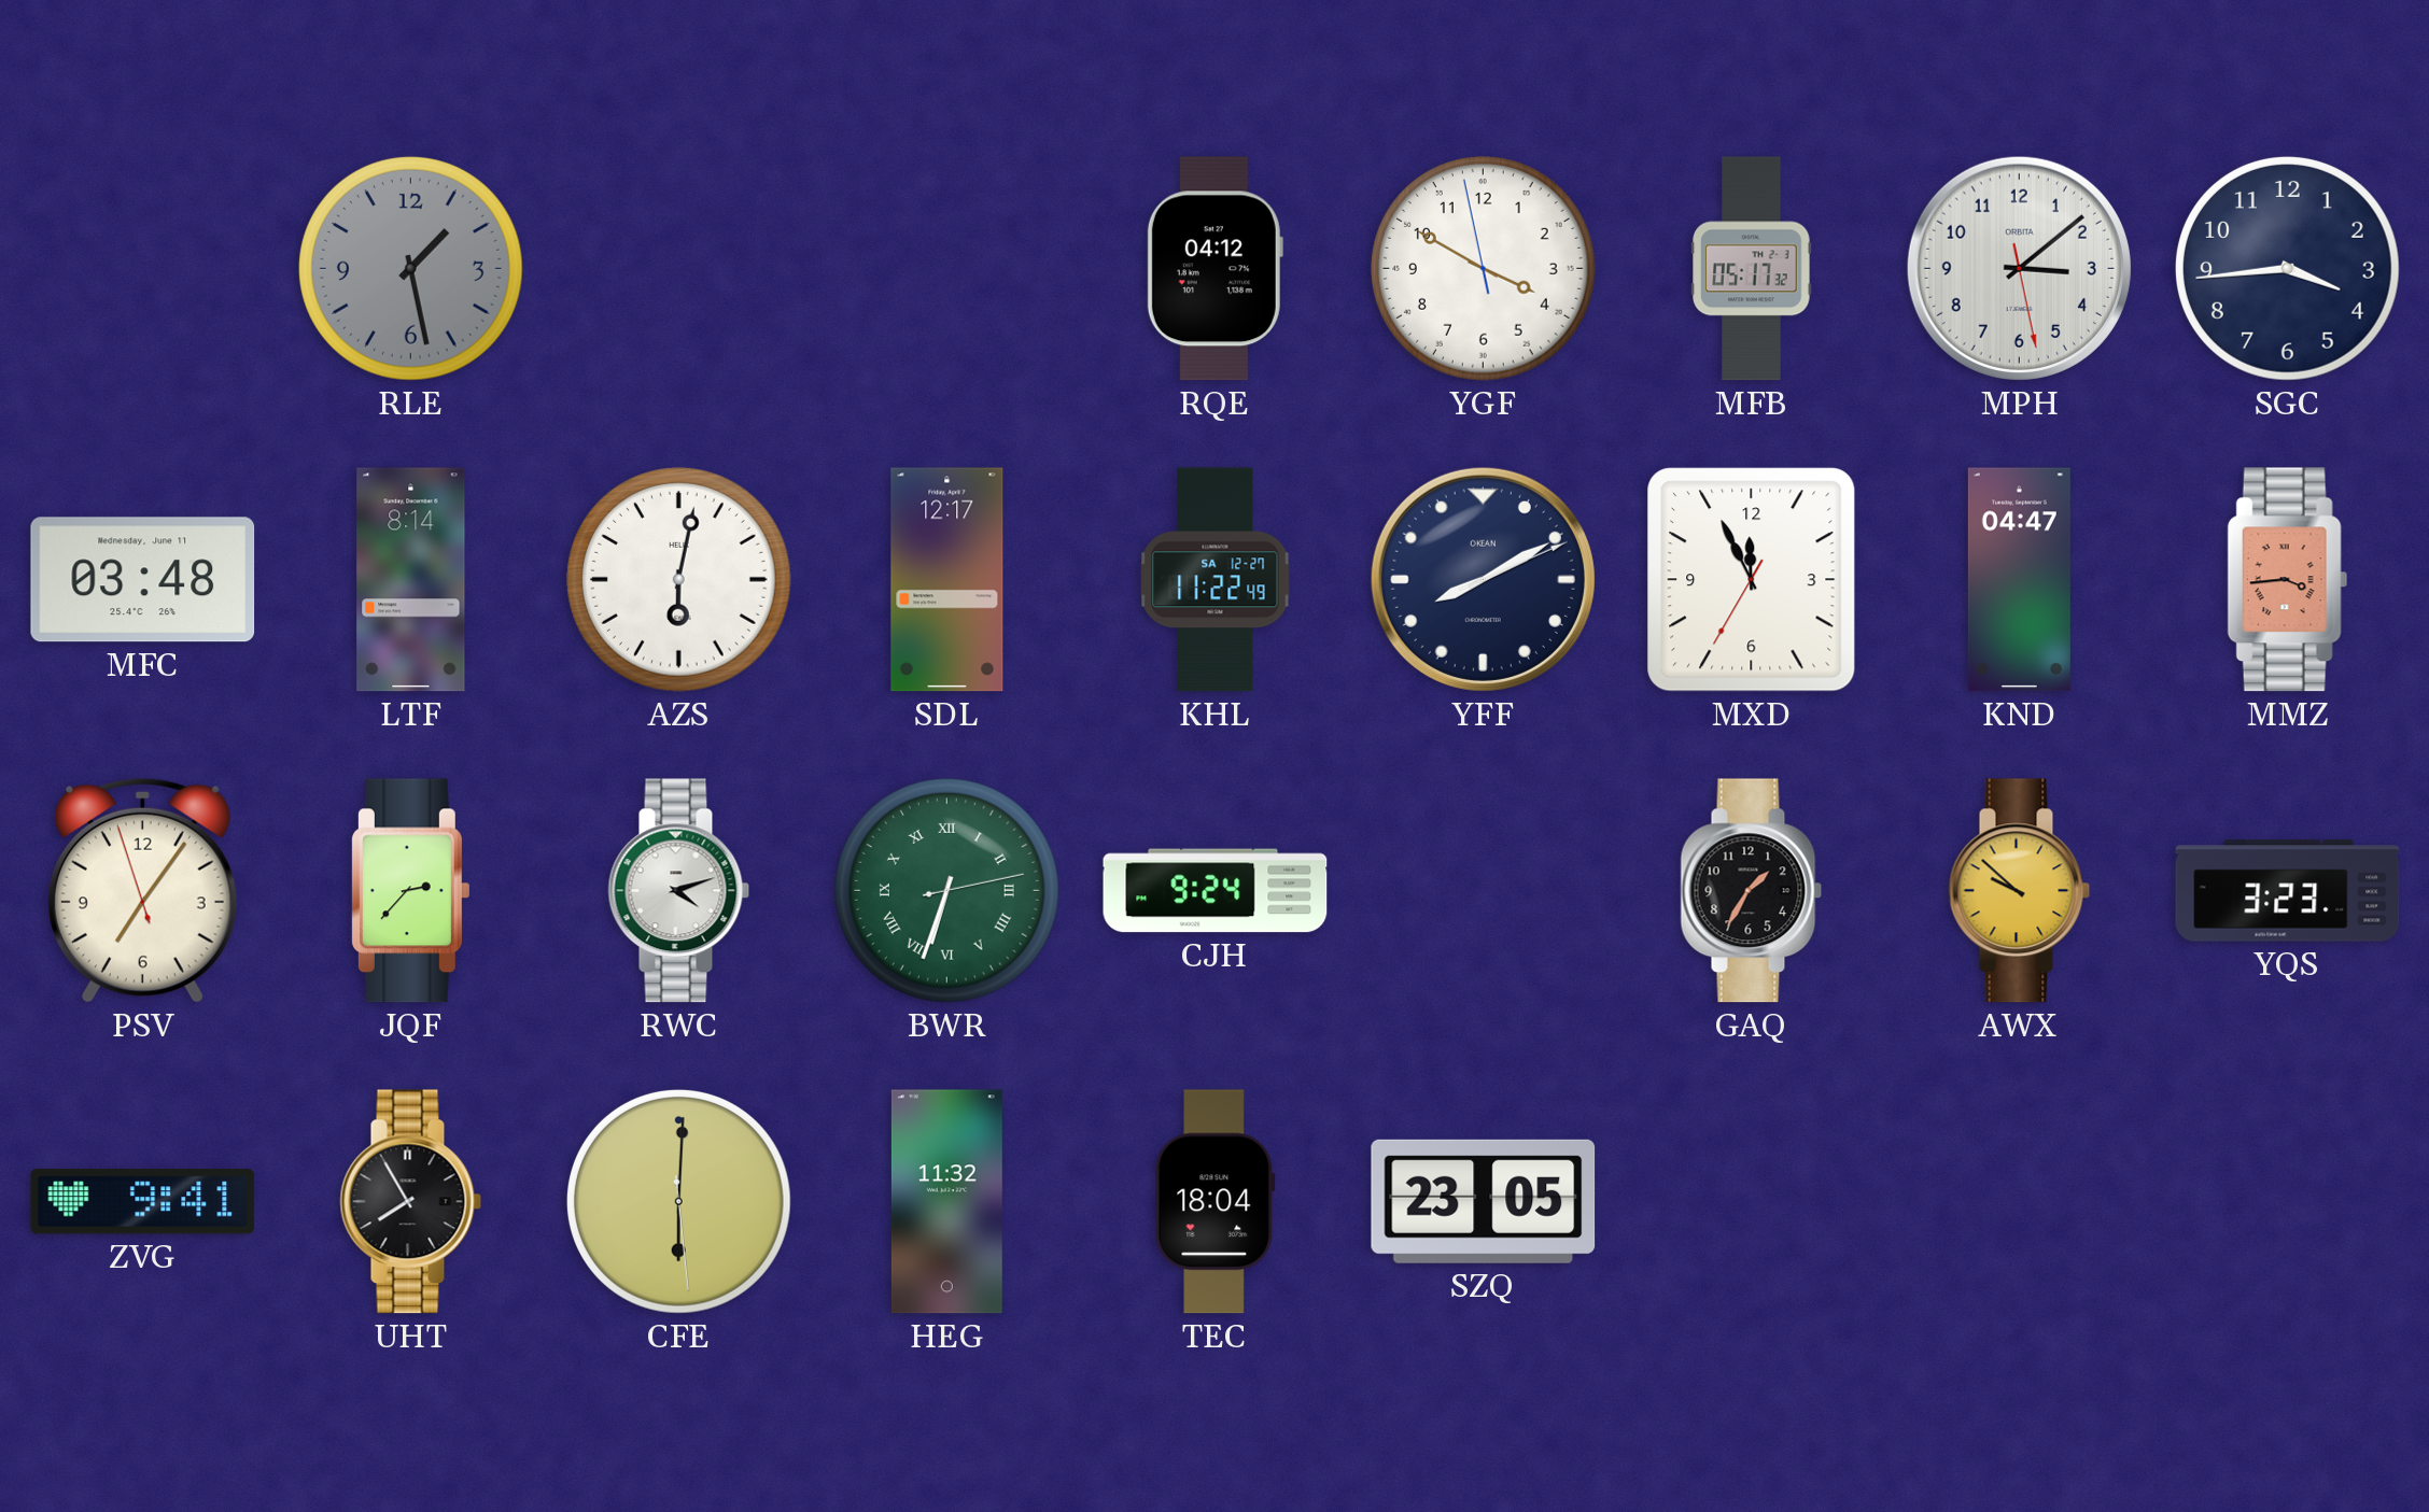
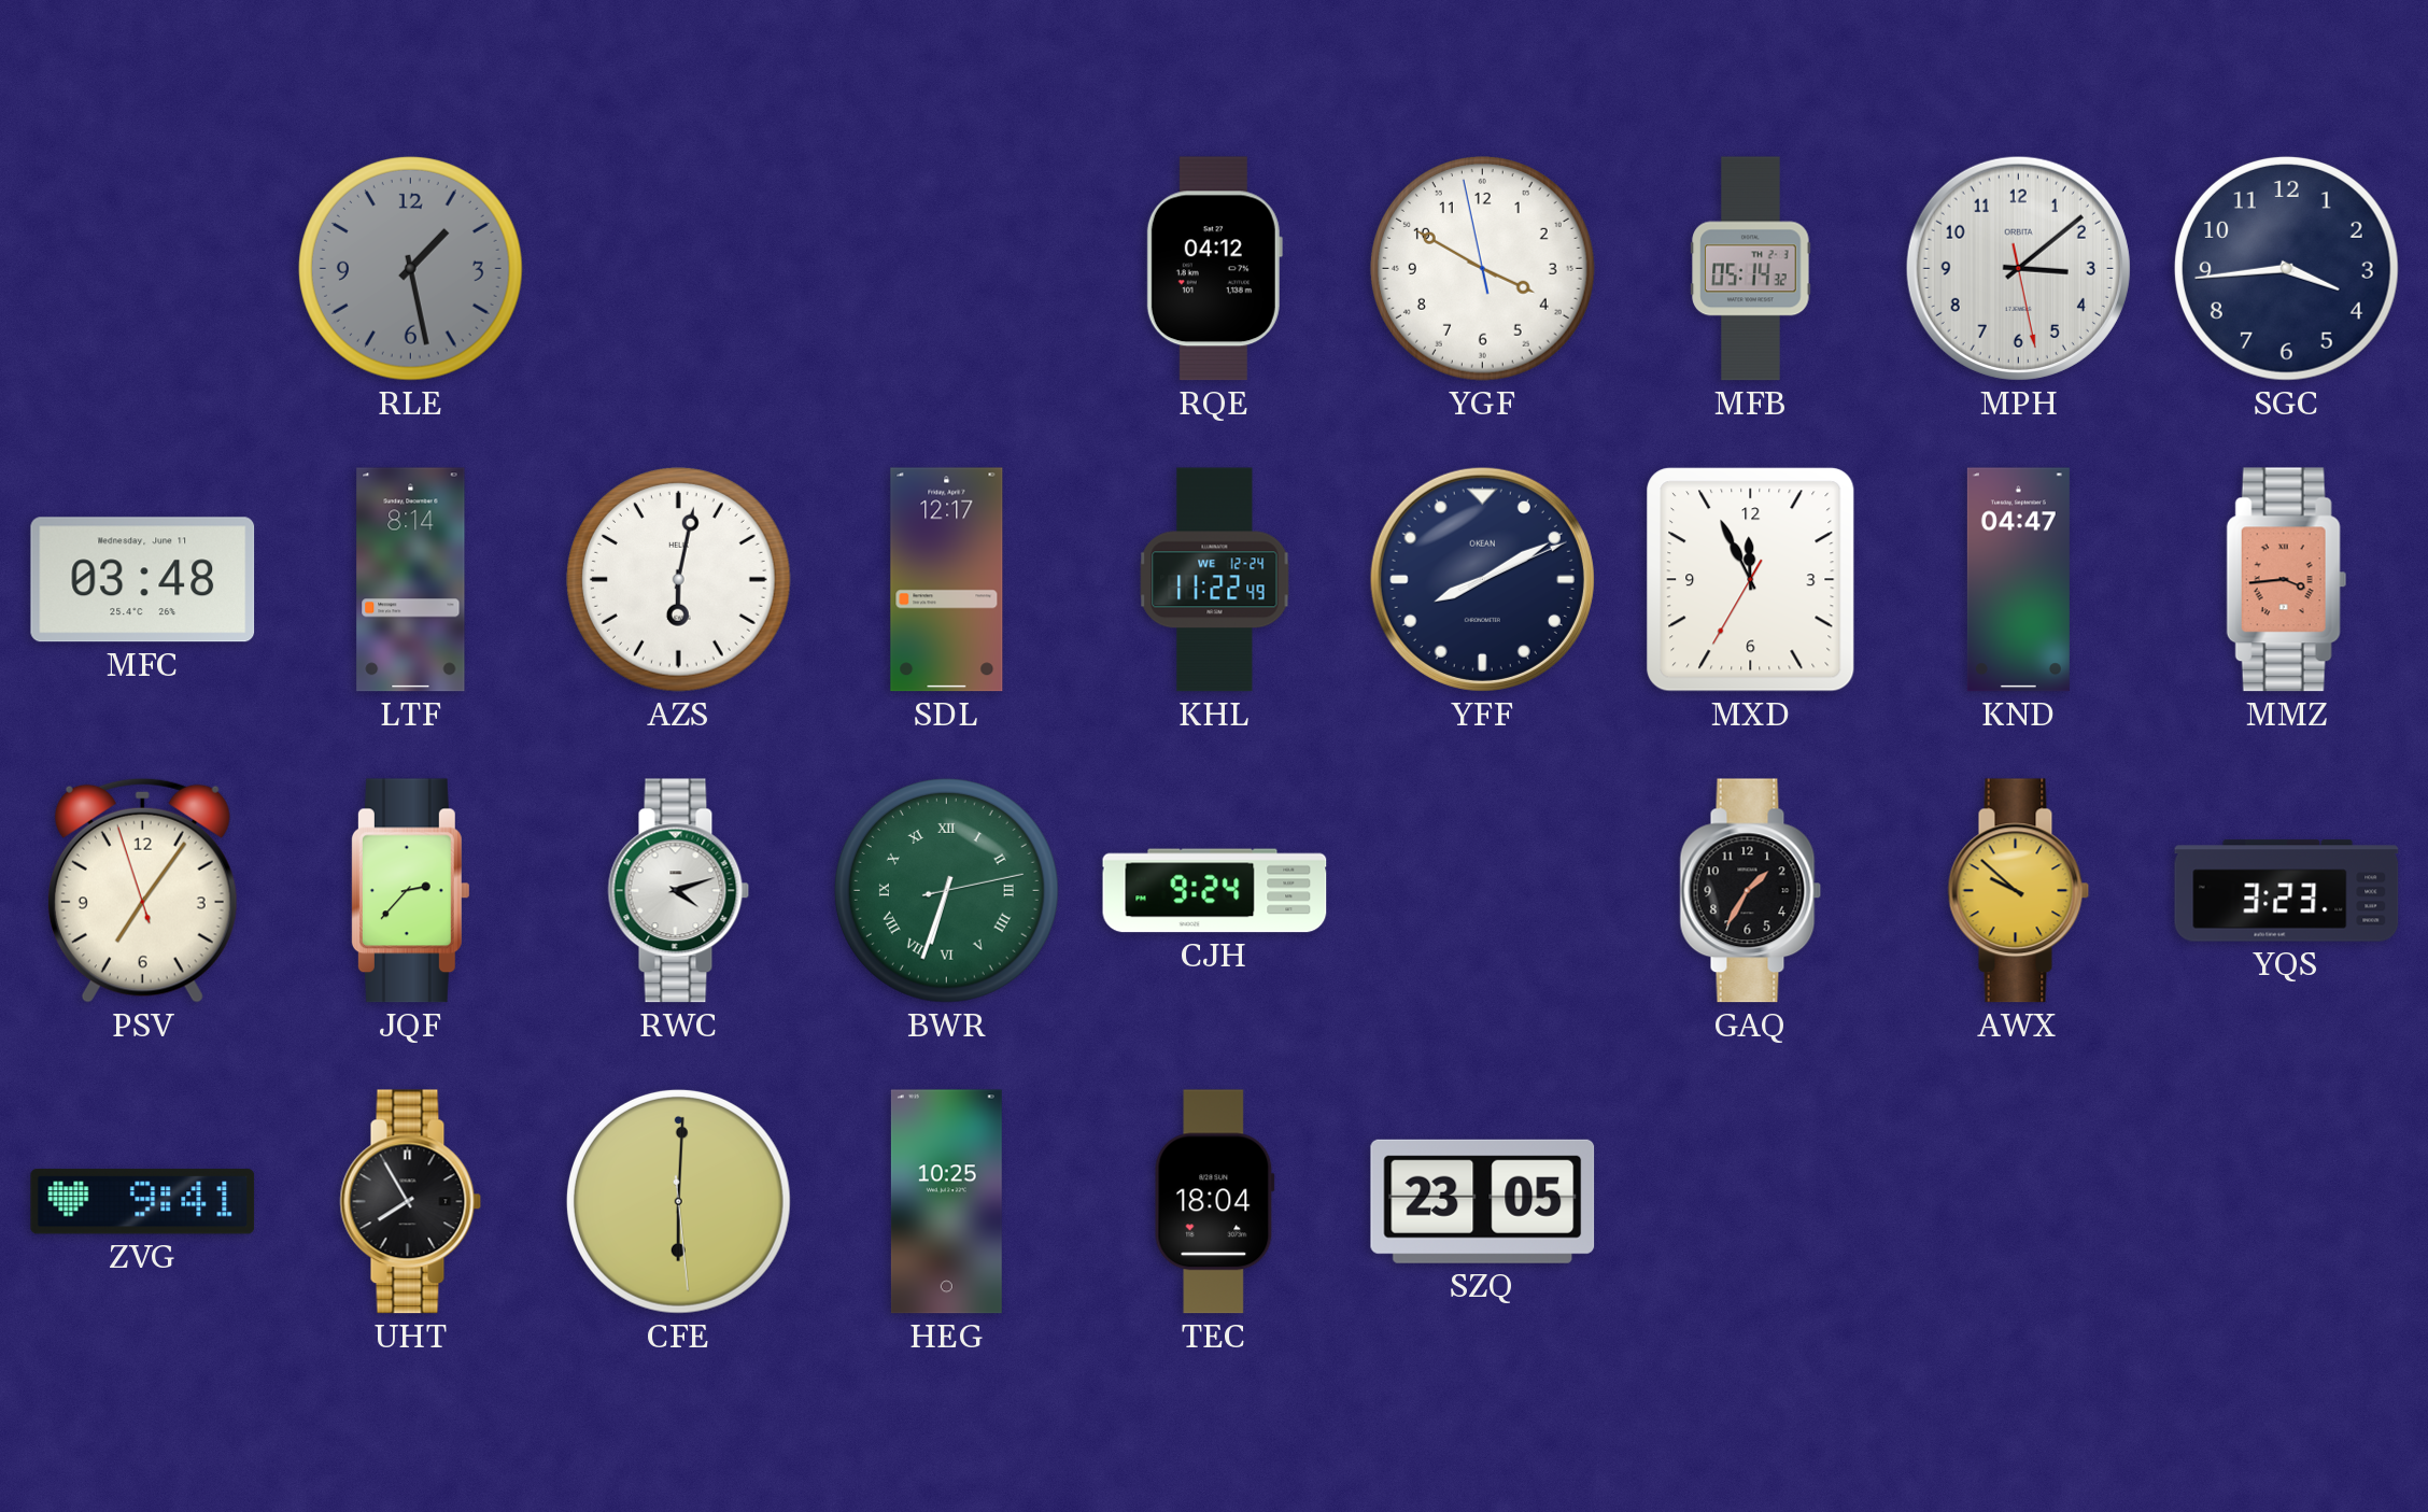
MFB: 05:17 -> 05:14
KHL date: SA 12-27 -> WE 12-24
HEG: 11:32 -> 10:25
